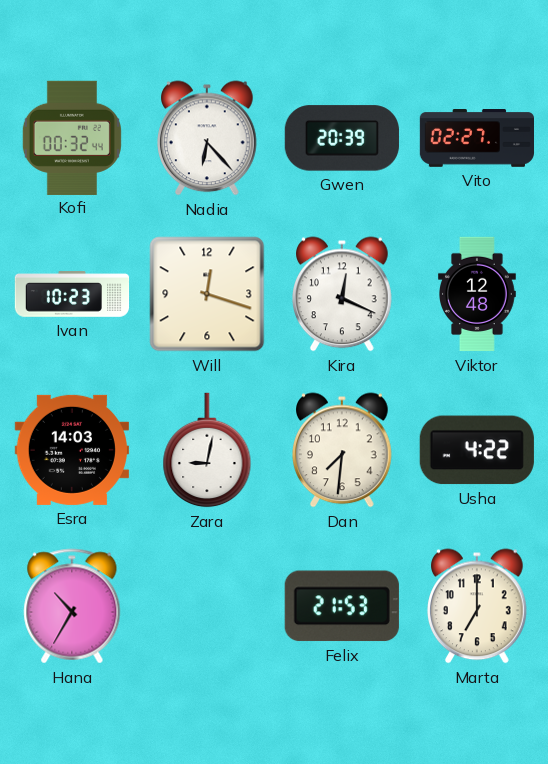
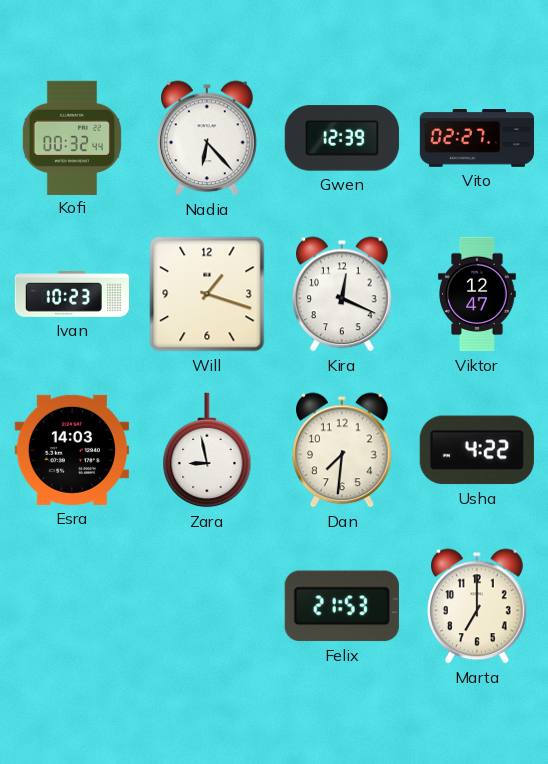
Gwen: 20:39 -> 12:39
Will: 12:18 -> 1:18
Viktor: 12:48 -> 12:47
Zara: 9:02 -> 8:58
Hana: 10:35 -> none
